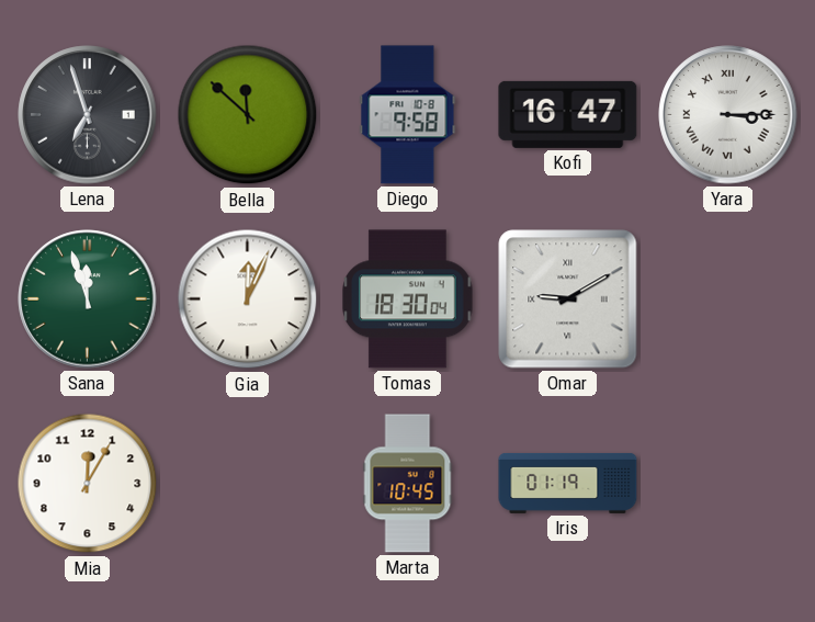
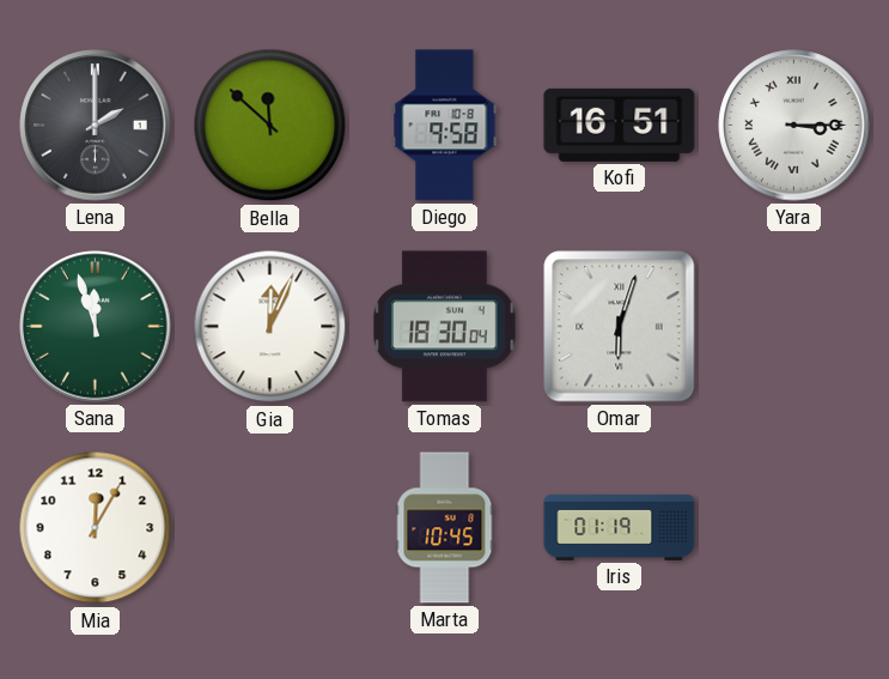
Lena: 6:57 -> 2:00
Kofi: 16:47 -> 16:51
Omar: 9:10 -> 6:03
